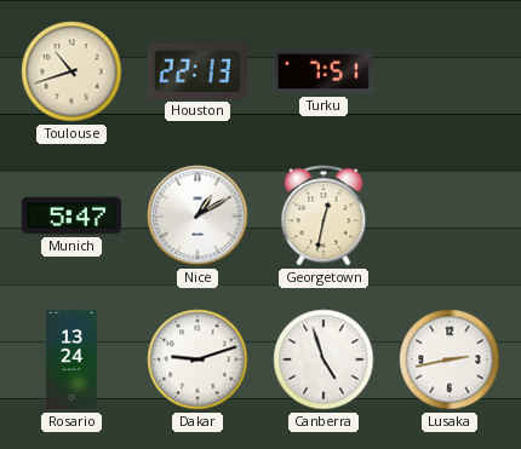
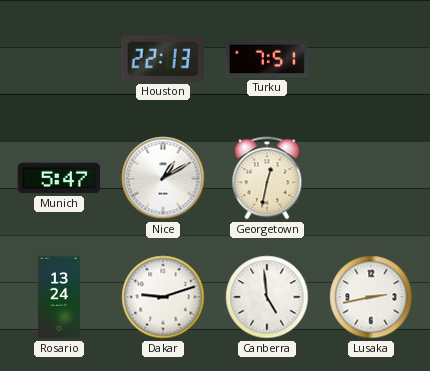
Toulouse: 10:42 -> none
Canberra: 4:57 -> 4:59
